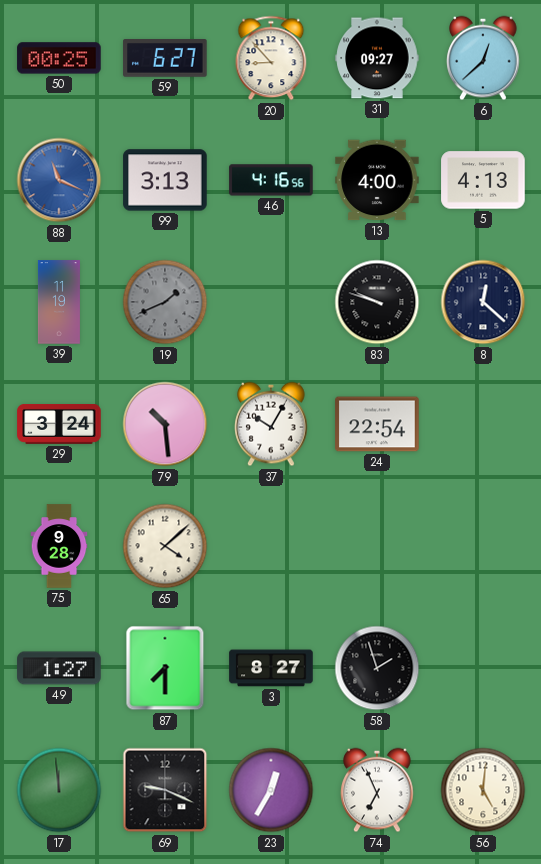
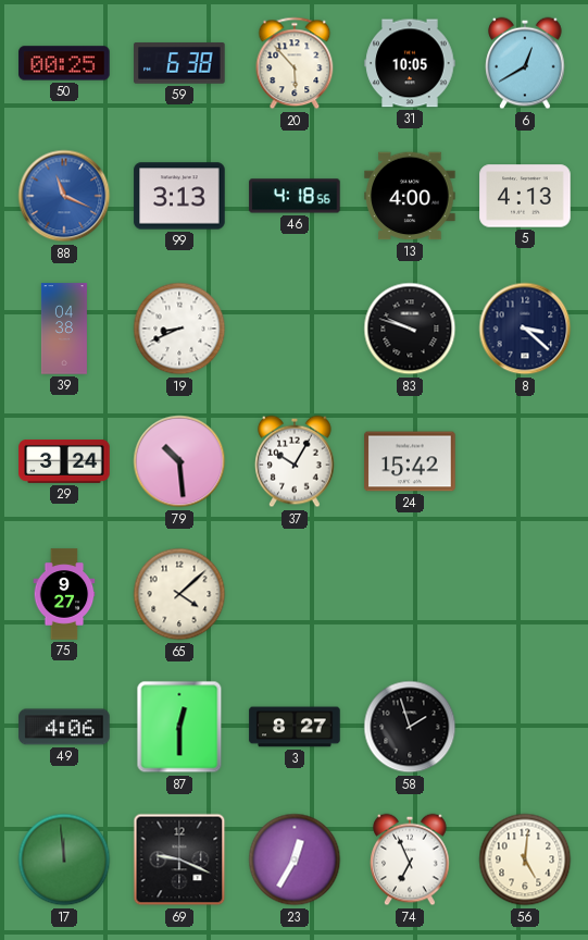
59: 6:27 -> 6:38
20: 8:53 -> 5:53
31: 09:27 -> 10:05
6: 12:38 -> 12:40
46: 4:16 -> 4:18
39: 11:19 -> 04:38
19: 1:41 -> 8:41
19 dial: grey -> white
8: 12:22 -> 3:22
24: 22:54 -> 15:42
75: 9:28 -> 9:27
49: 1:27 -> 4:06
87: 7:30 -> 12:30
